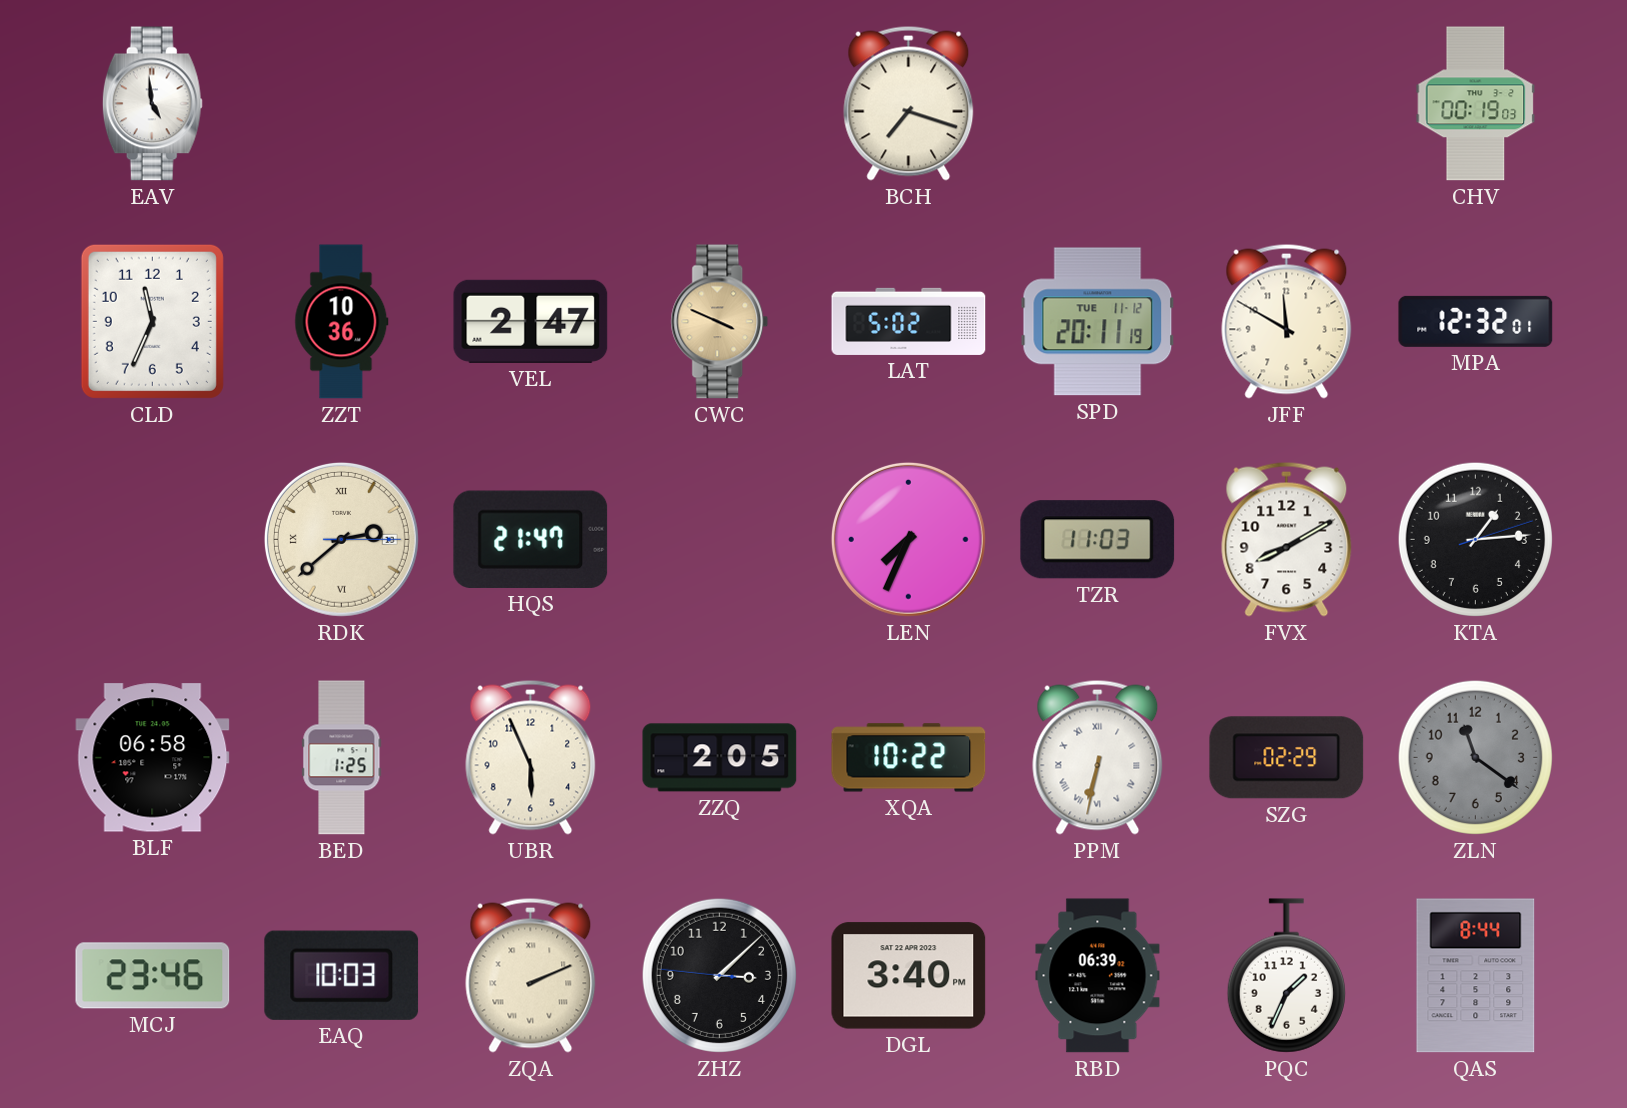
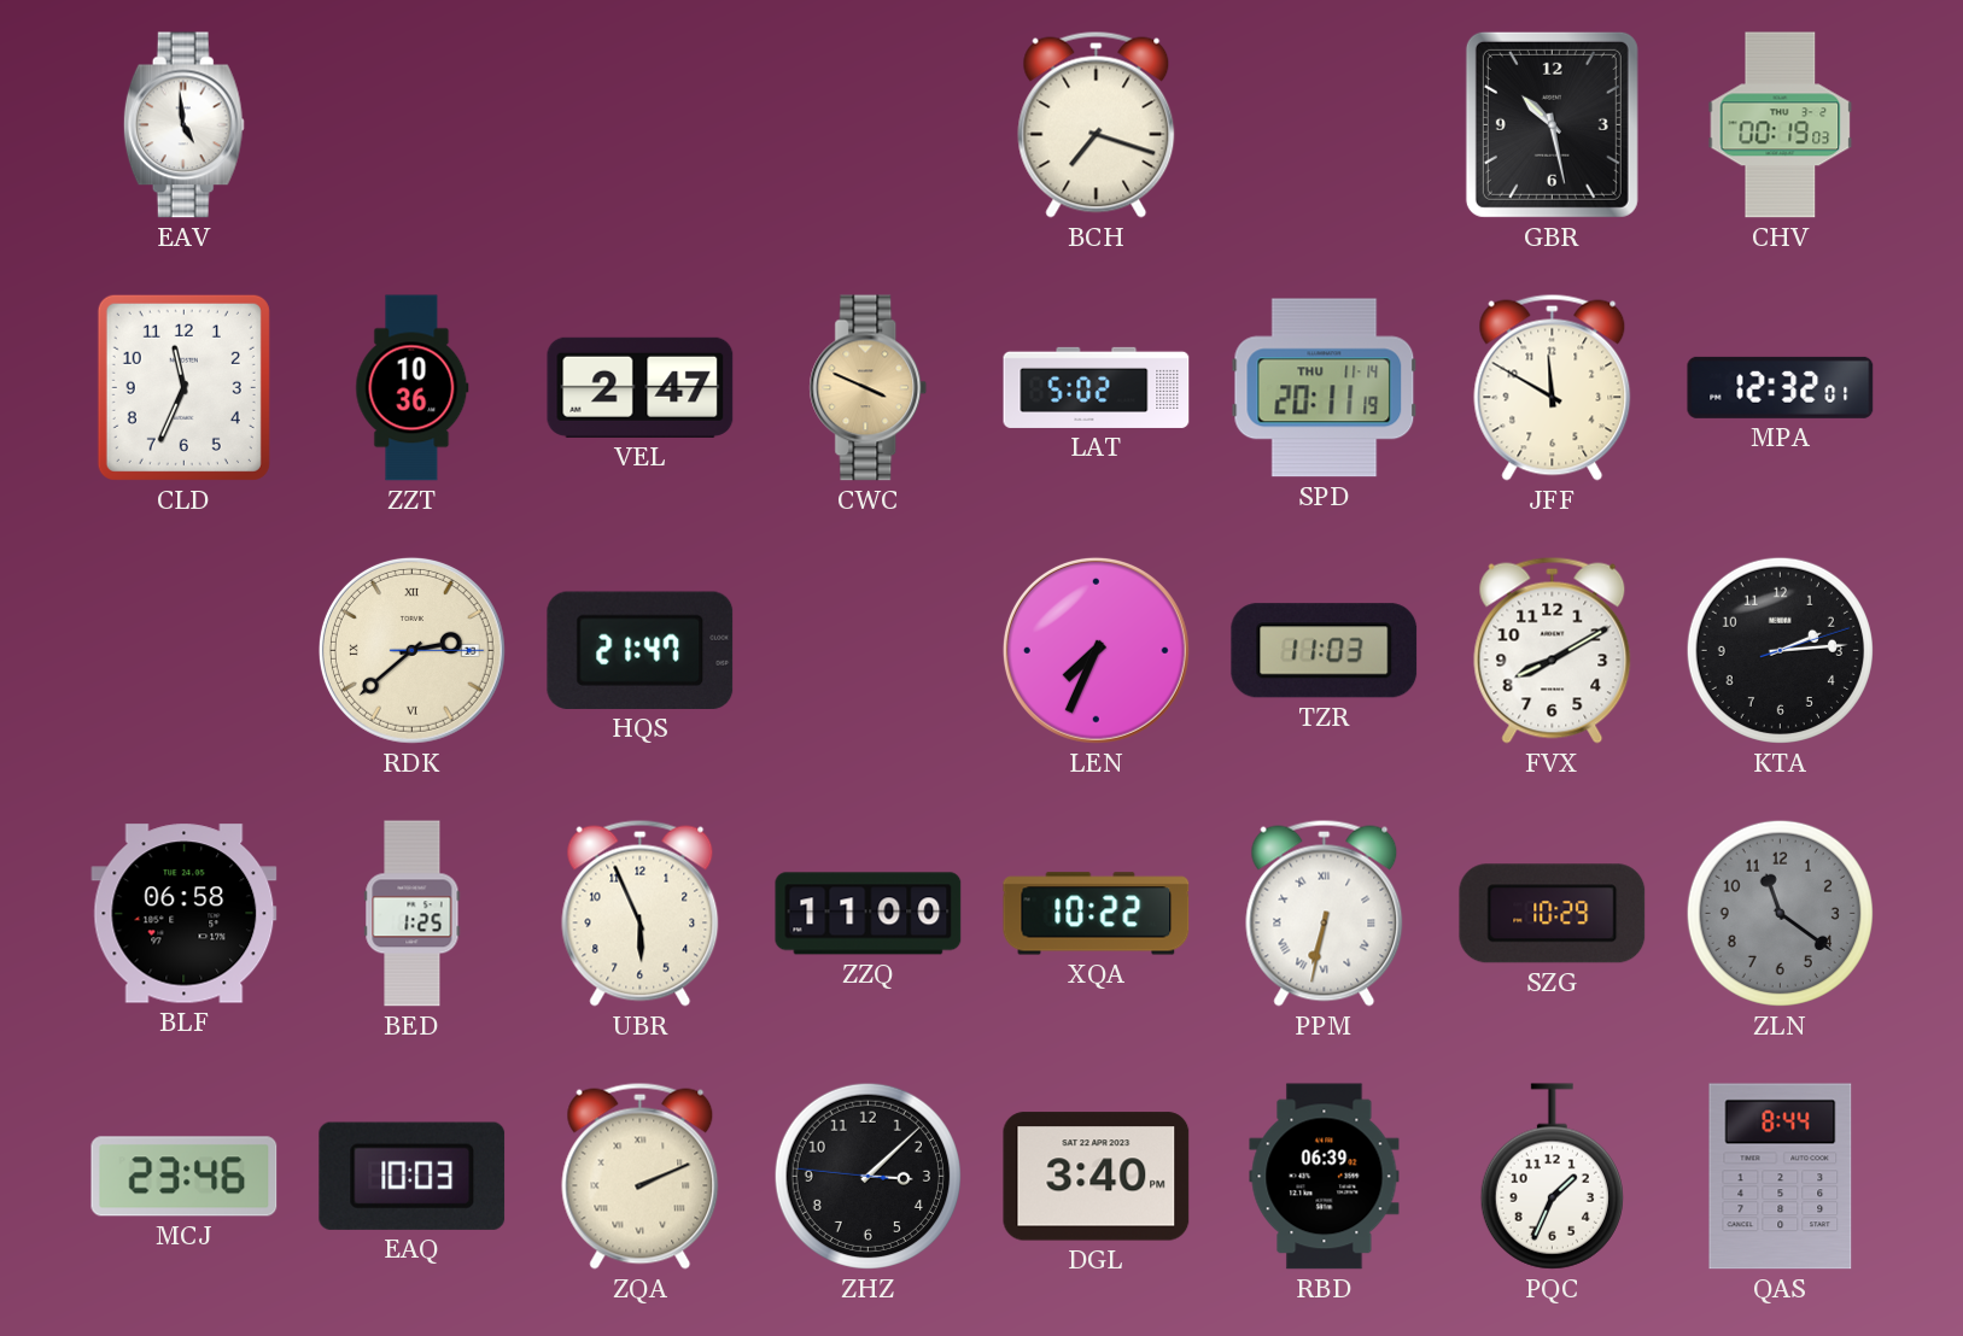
GBR: none -> 10:28
SPD date: TUE 11-12 -> THU 11-14
KTA: 1:14 -> 2:14
ZZQ: 2:05 -> 11:00
SZG: 02:29 -> 10:29
